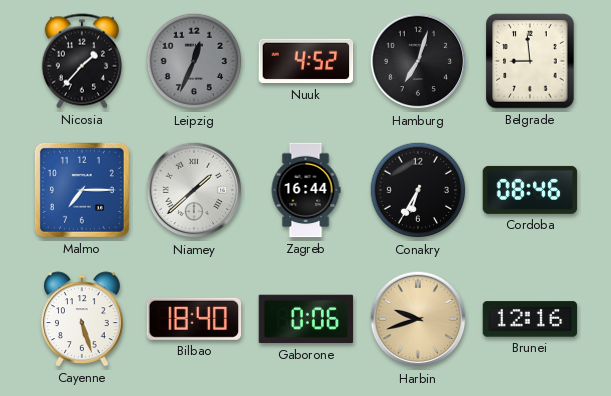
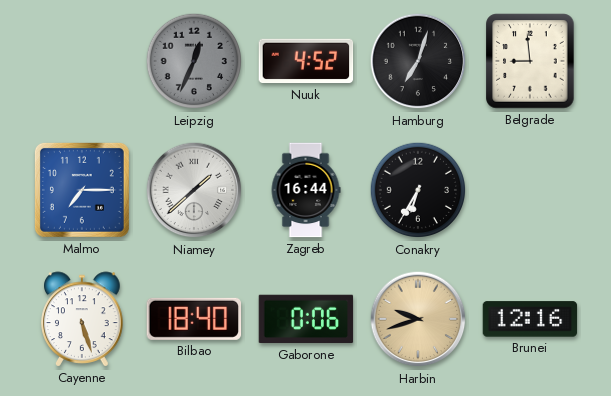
Nicosia: 1:37 -> none
Cordoba: 08:46 -> none
